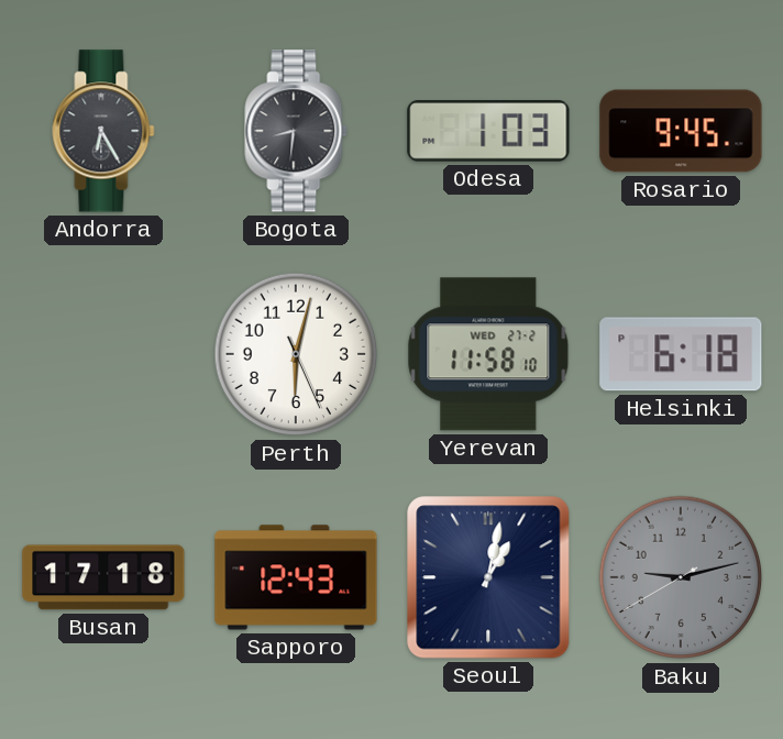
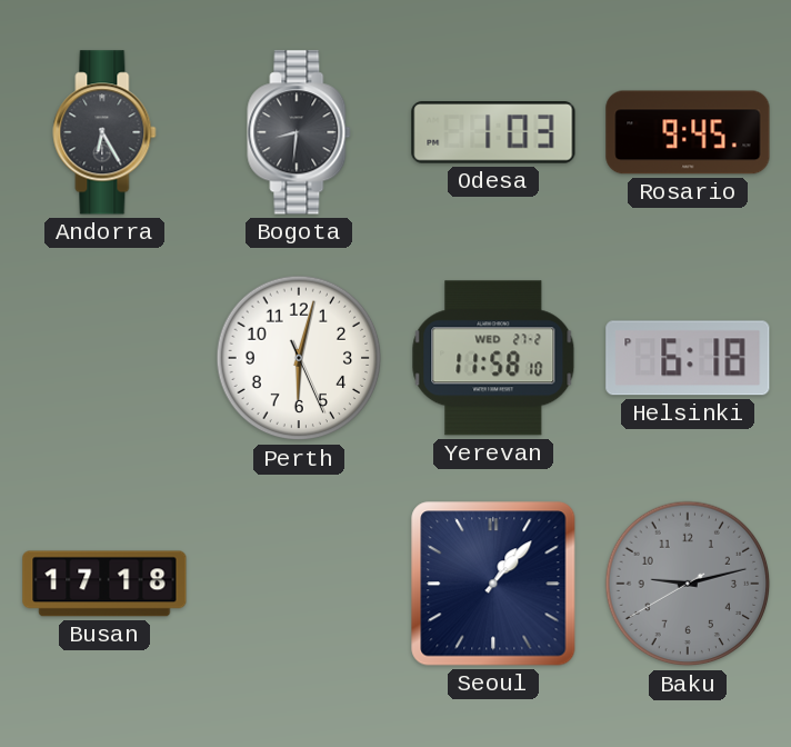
Sapporo: 12:43 -> none
Seoul: 1:02 -> 1:07
